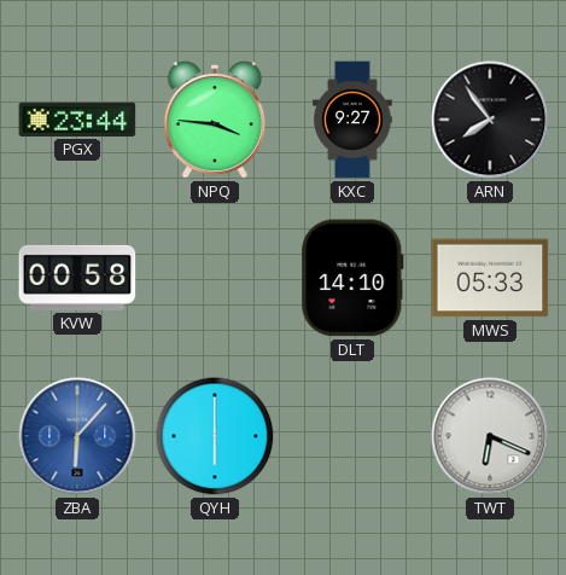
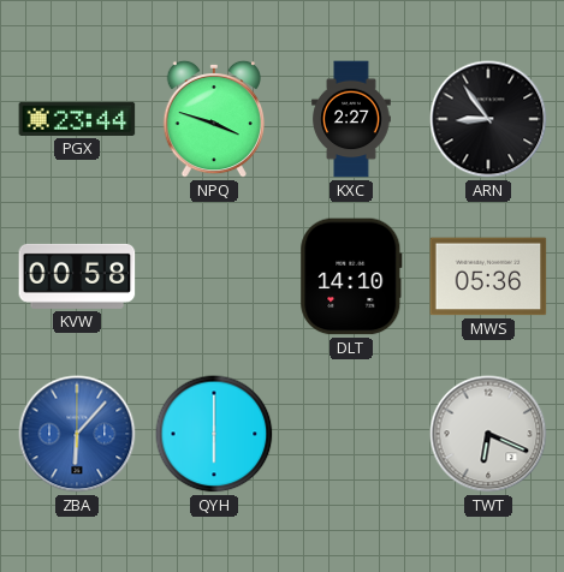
NPQ: 3:46 -> 3:48
KXC: 9:27 -> 2:27
ARN: 7:54 -> 8:54
MWS: 05:33 -> 05:36
